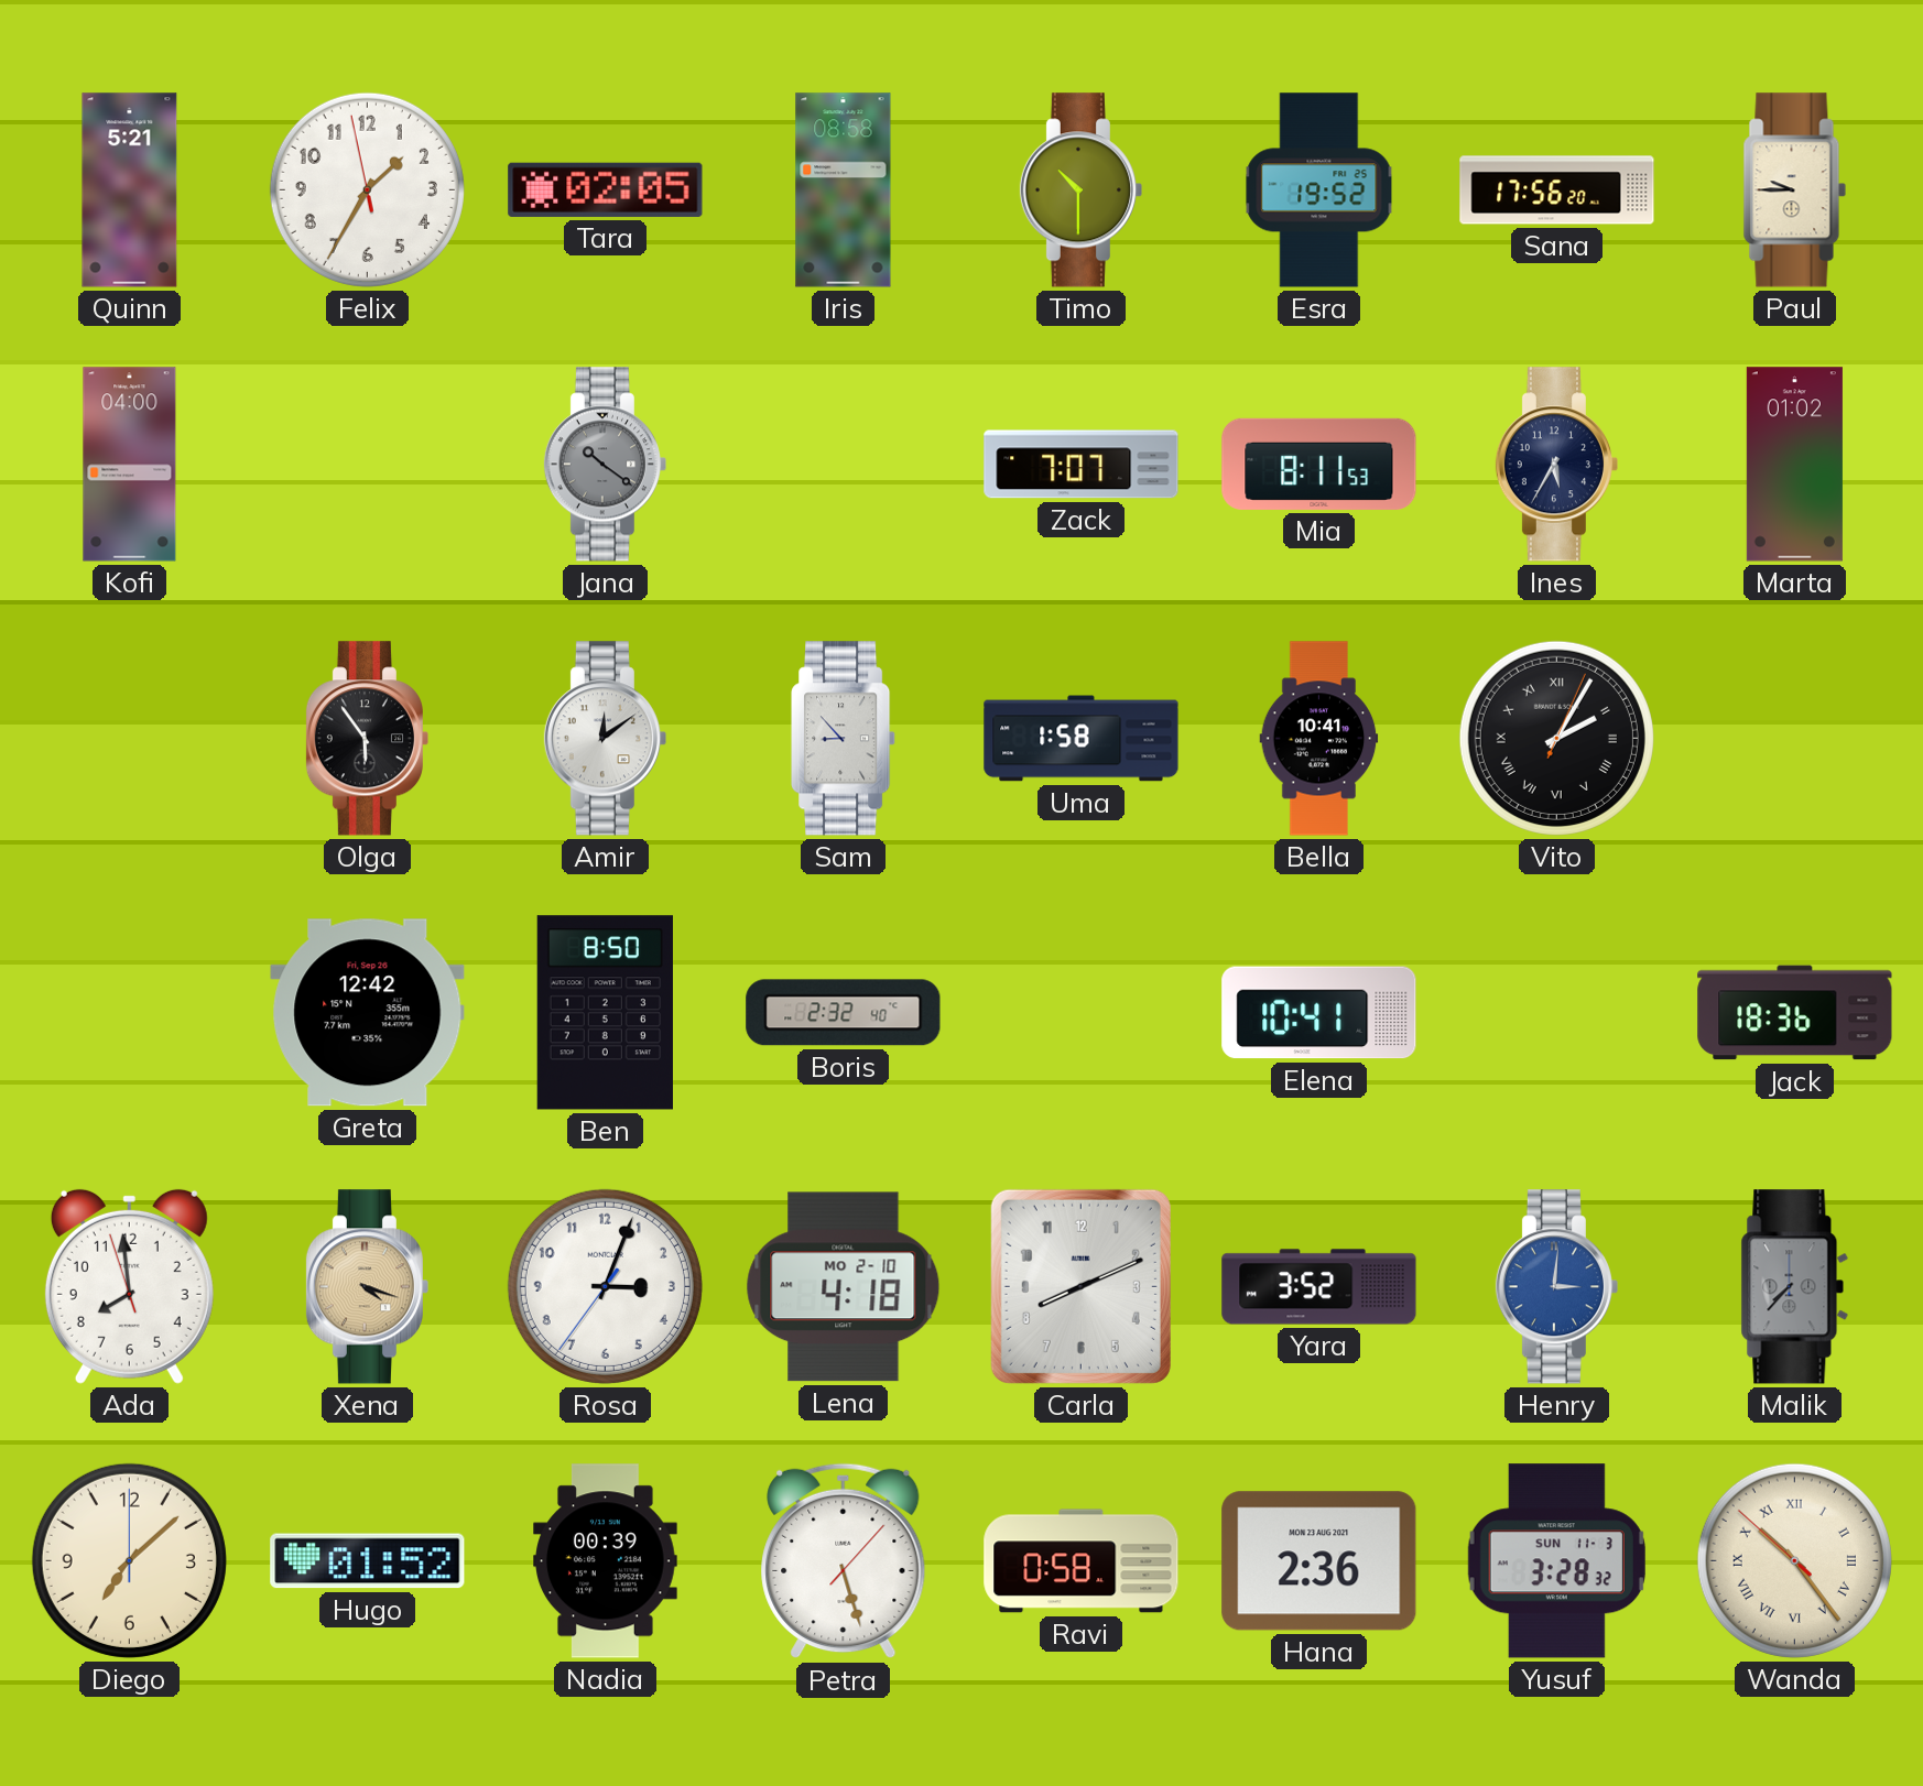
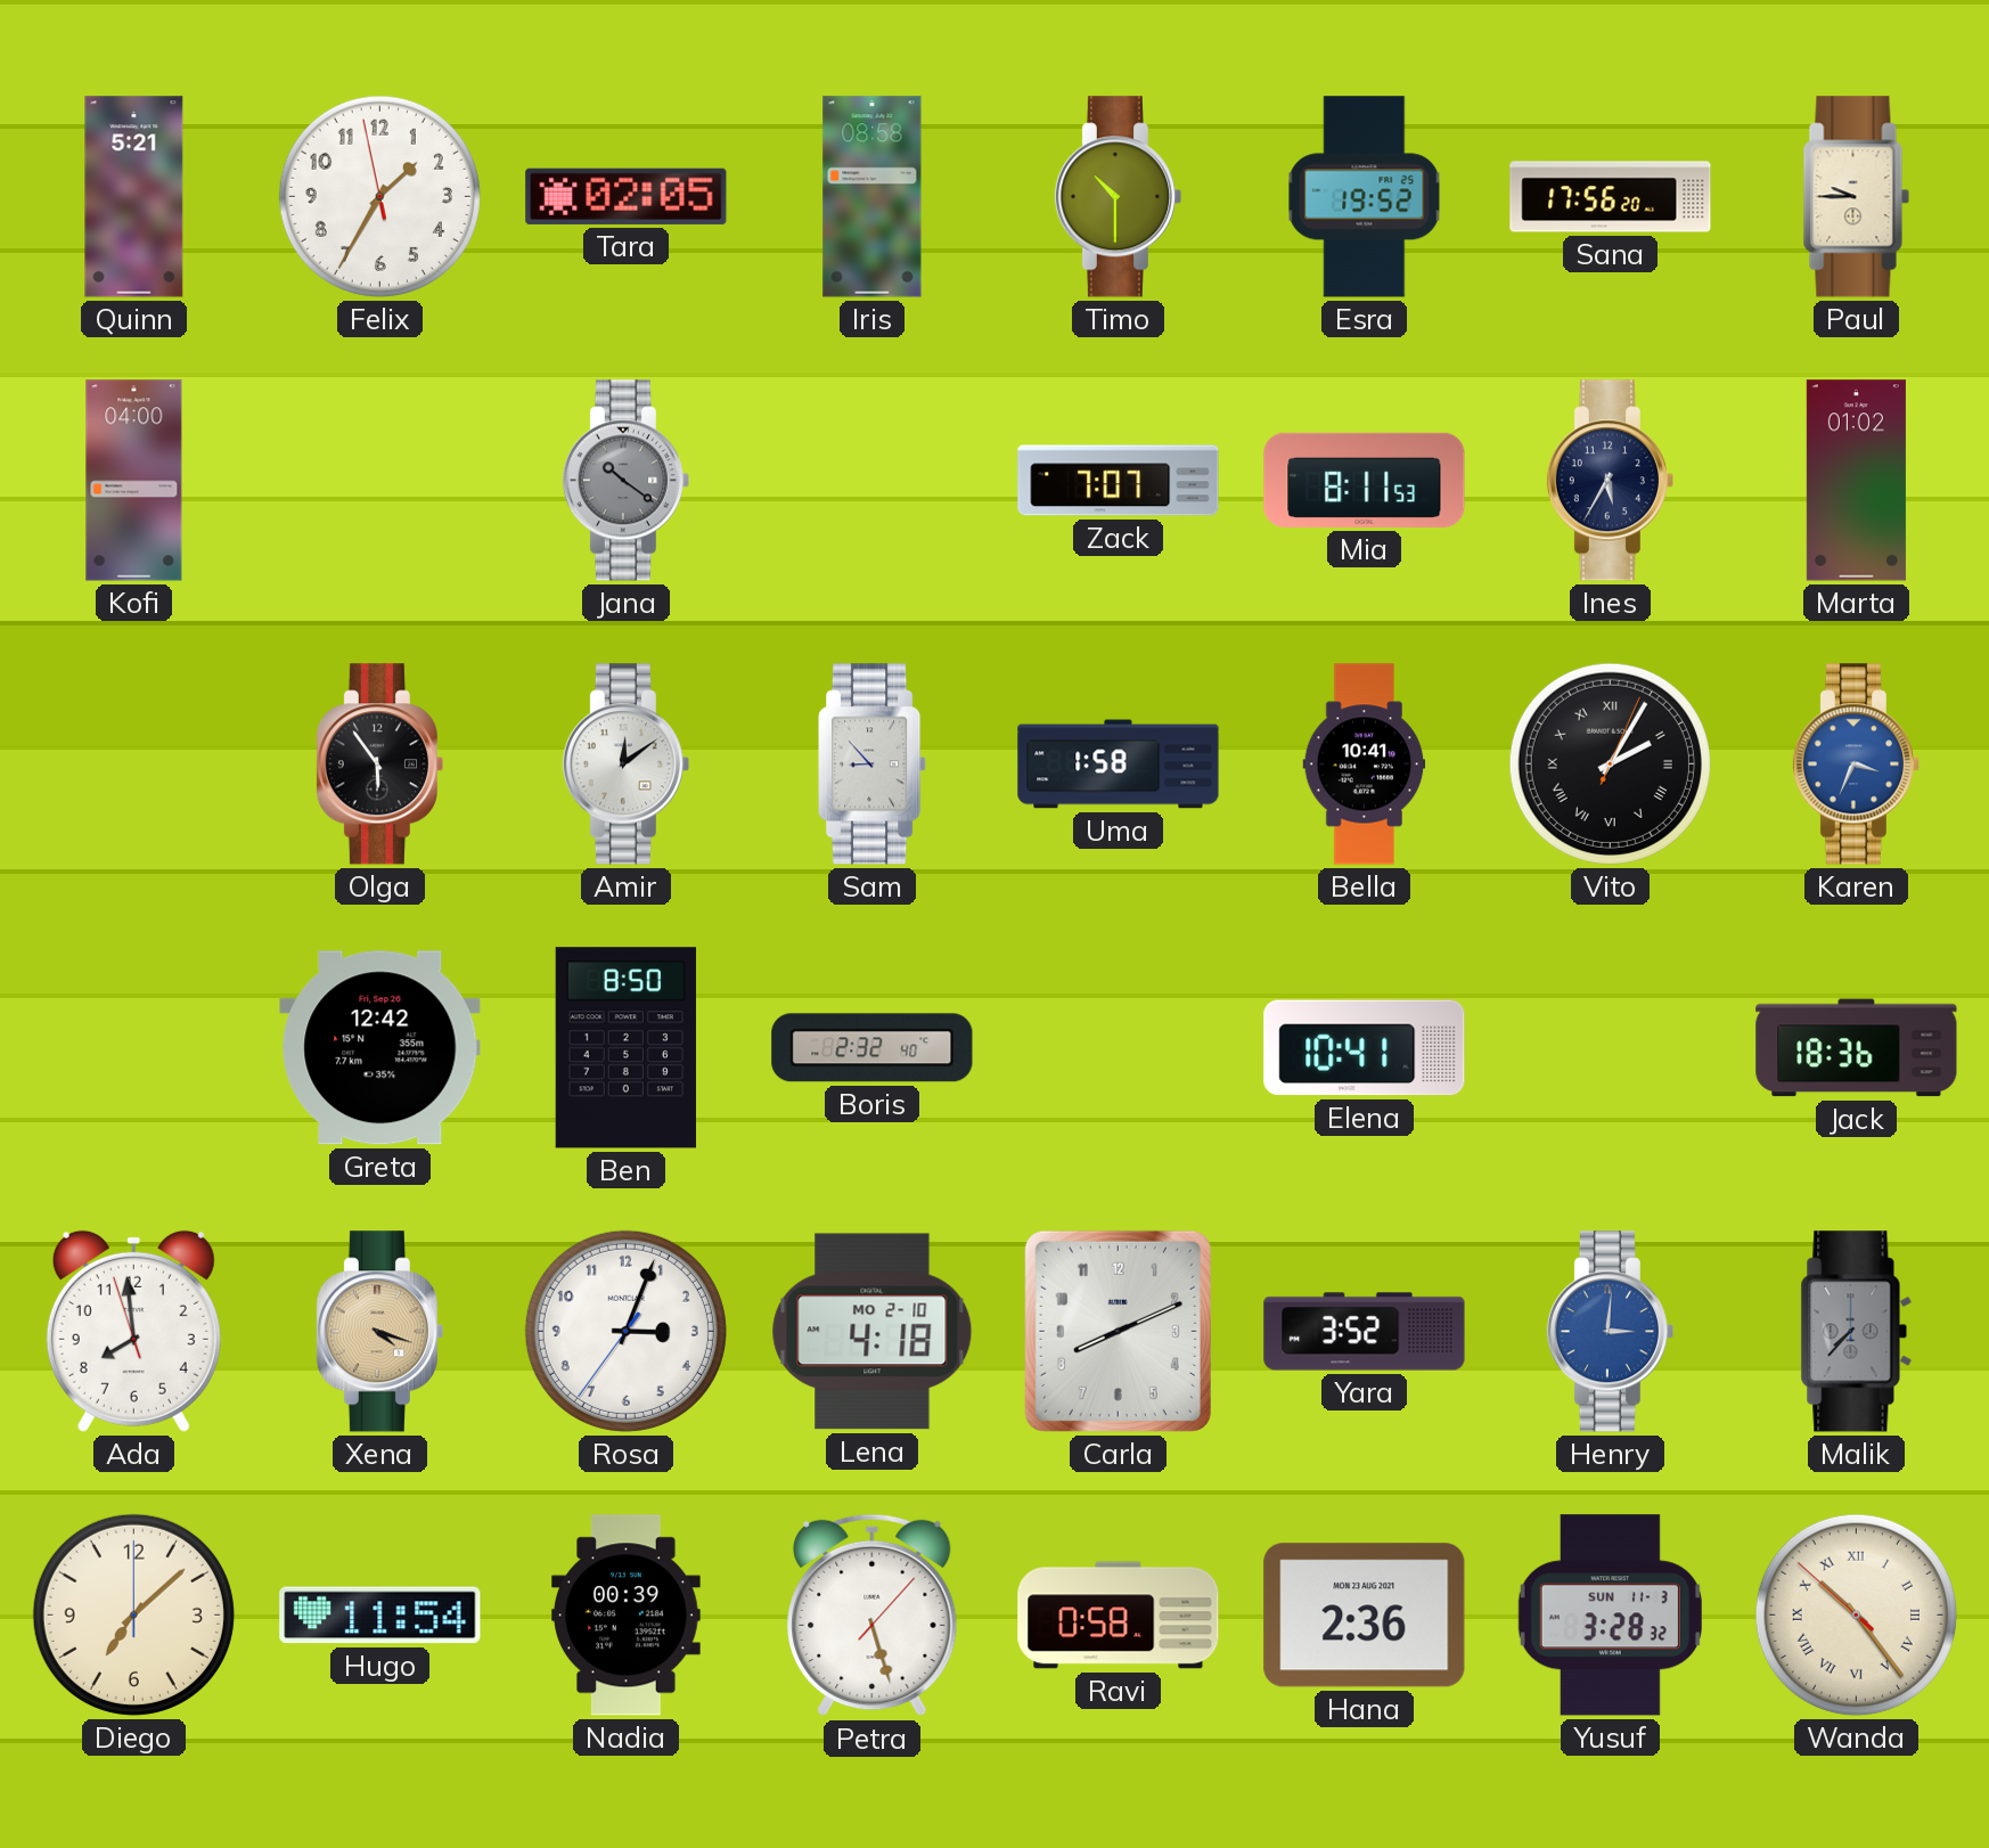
Karen: none -> 3:34
Hugo: 01:52 -> 11:54
